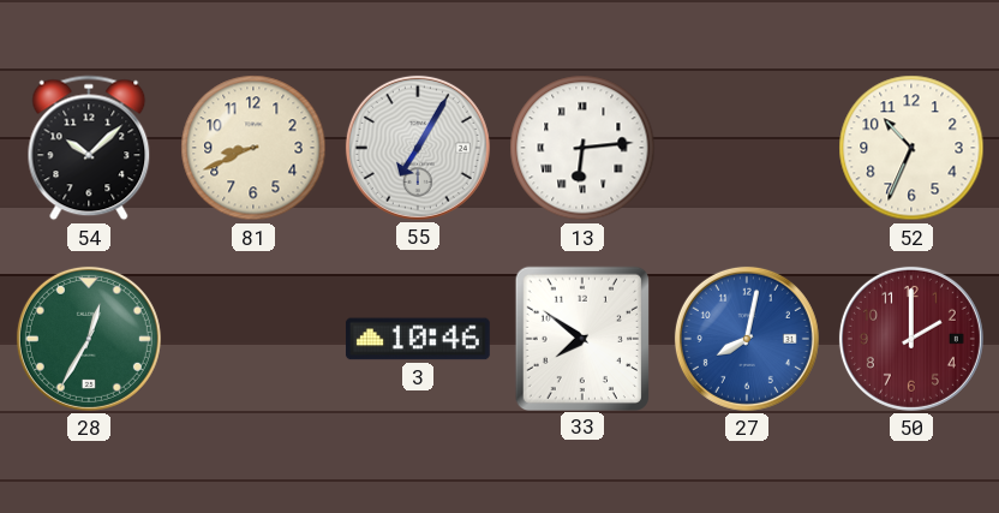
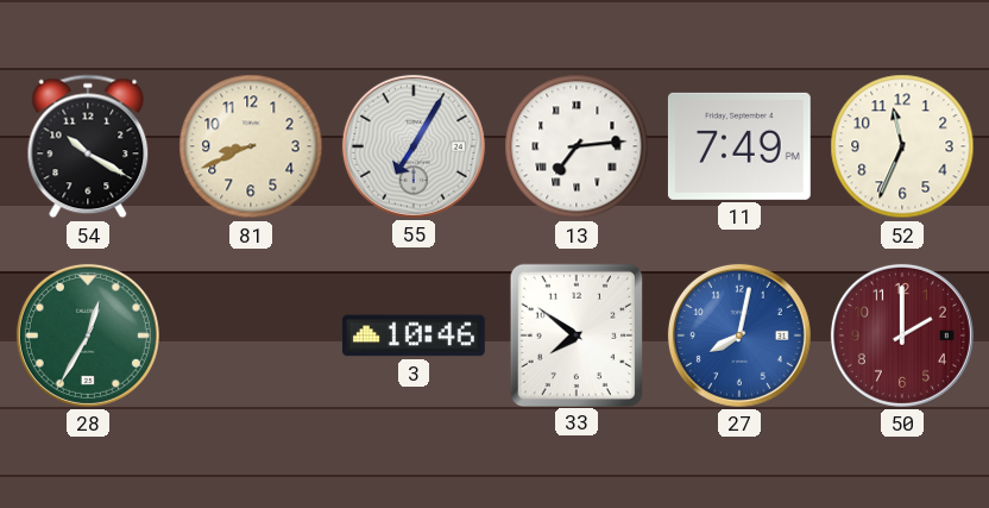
54: 10:08 -> 10:20
13: 6:14 -> 7:14
11: none -> 7:49
52: 10:34 -> 11:34
